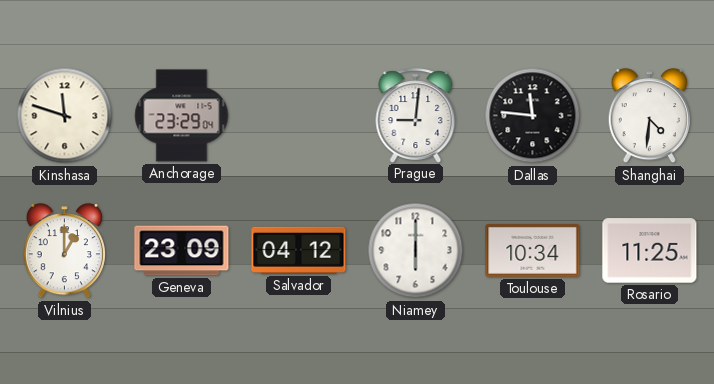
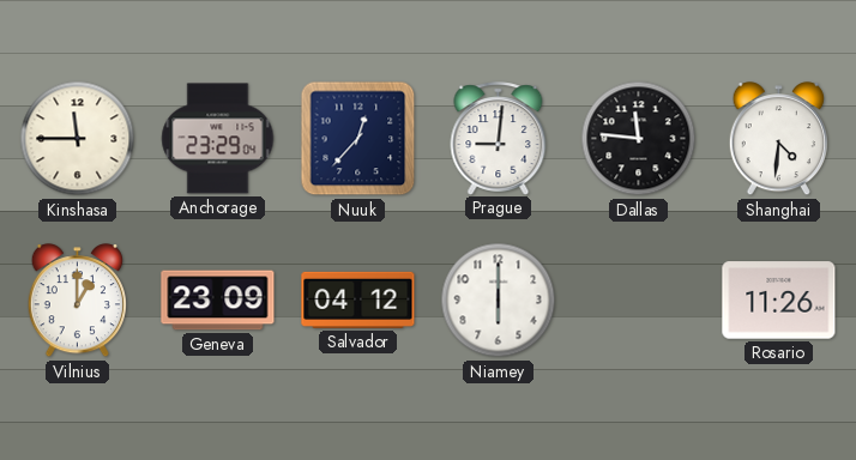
Kinshasa: 11:48 -> 11:45
Nuuk: none -> 12:37
Toulouse: 10:34 -> none
Rosario: 11:25 -> 11:26
